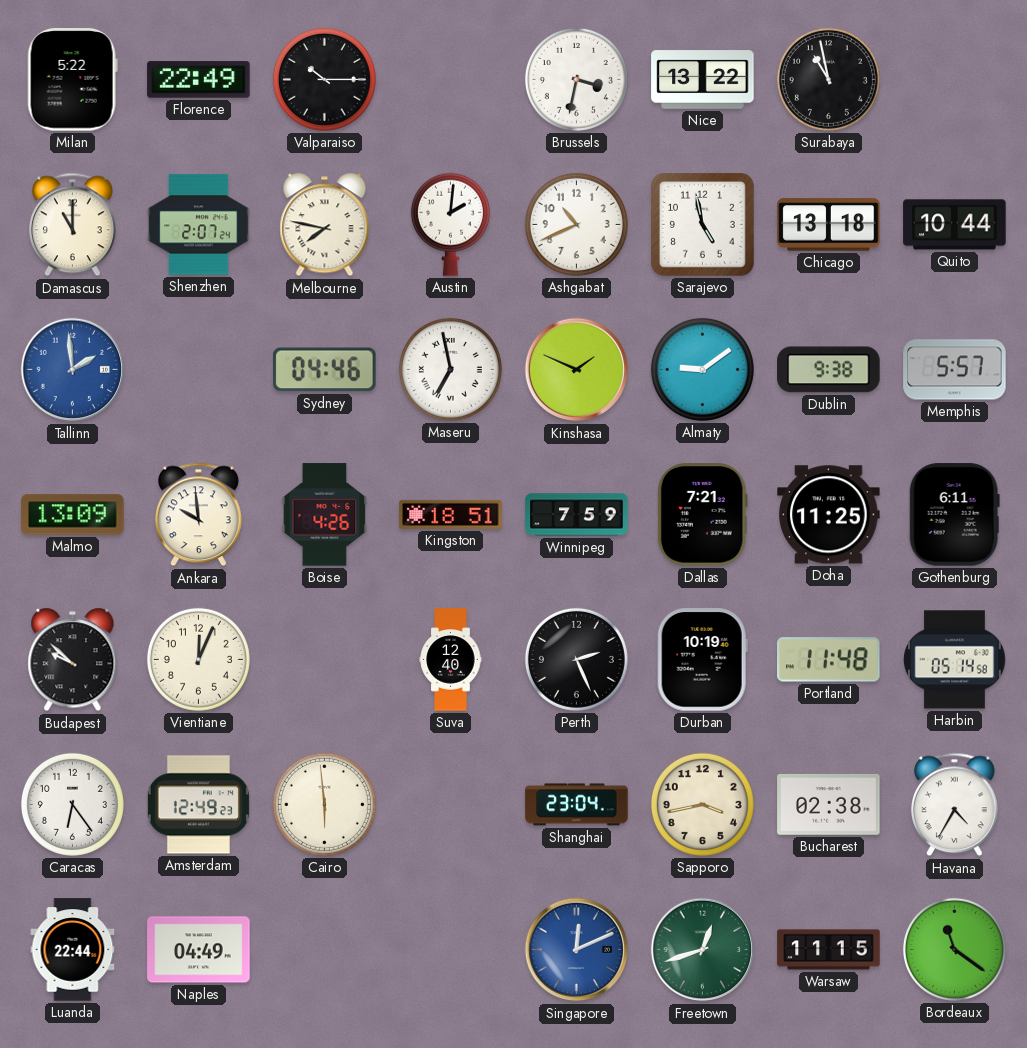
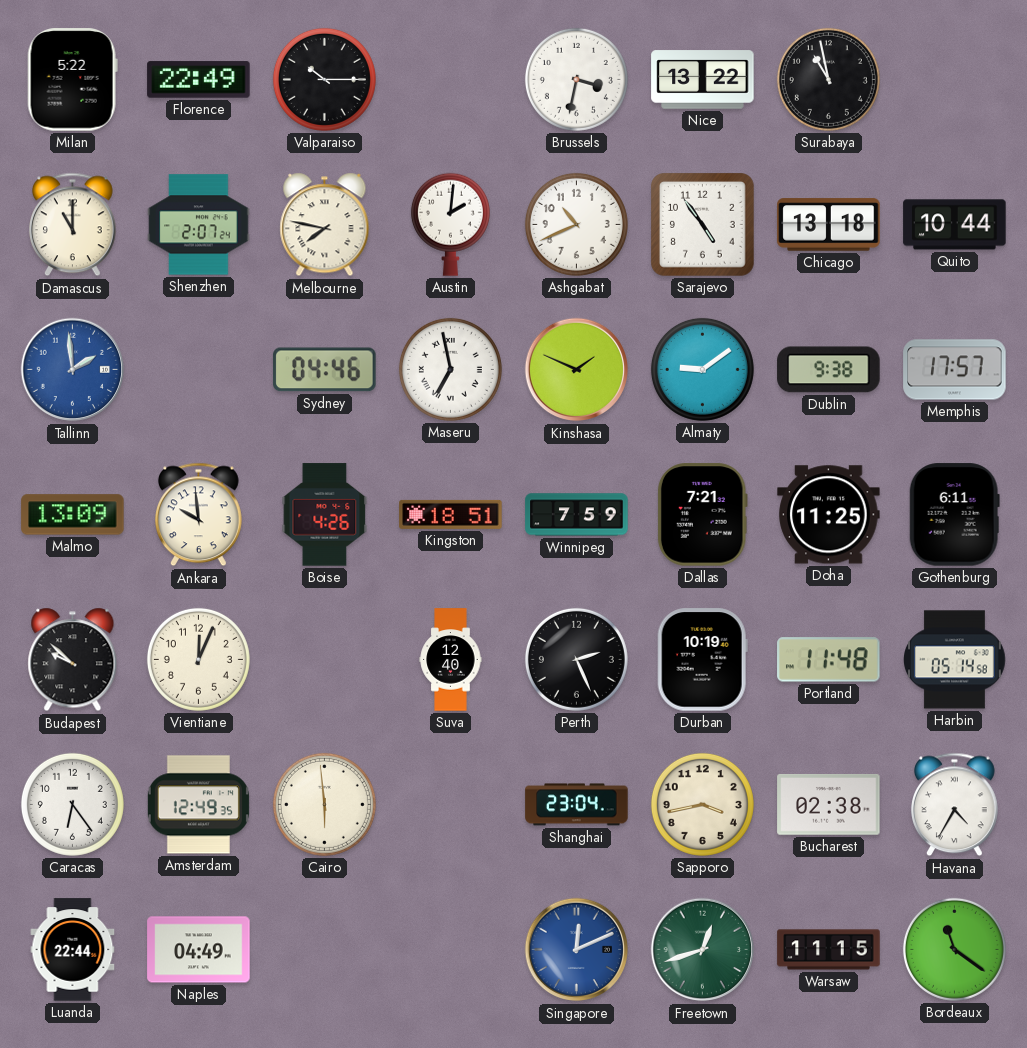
Sarajevo: 4:58 -> 4:54
Memphis: 5:57 -> 17:57
Amsterdam: 12:49:23 -> 12:49:35
